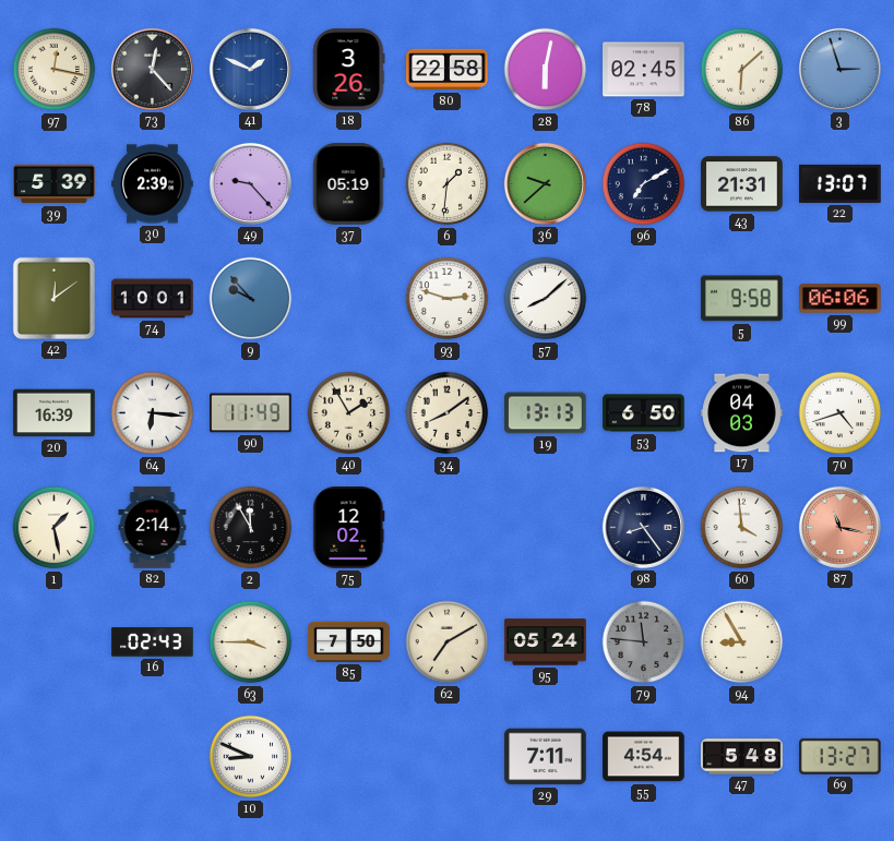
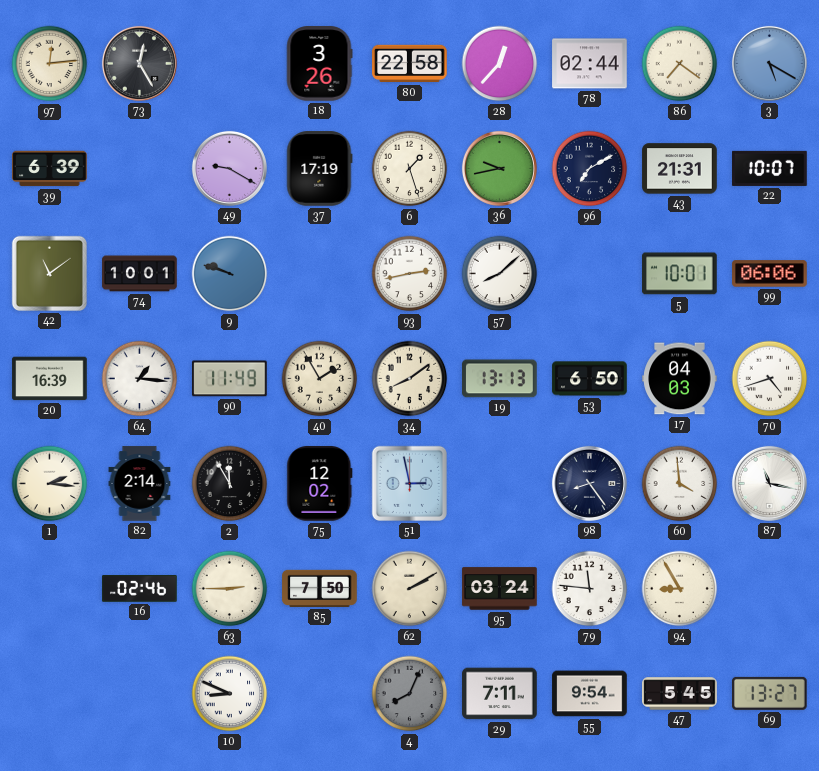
97: 12:17 -> 12:14
73: 12:23 -> 12:25
41: 1:49 -> none
28: 6:02 -> 12:37
78: 02:45 -> 02:44
86: 6:08 -> 7:21
3: 2:57 -> 5:20
39: 5:39 -> 6:39
30: 2:39 -> none
49: 9:23 -> 9:20
37: 05:19 -> 17:19
6: 1:31 -> 1:27
36: 9:38 -> 9:43
22: 13:07 -> 10:07
42: 12:09 -> 11:09
9: 9:53 -> 9:48
93: 2:48 -> 2:43
5: 9:58 -> 10:01
64: 6:16 -> 1:16
1: 1:28 -> 2:16
51: none -> 2:58
87 dial: salmon -> white
16: 02:43 -> 02:46
63: 3:45 -> 2:45
62: 7:10 -> 2:10
95: 05:24 -> 03:24
79 dial: grey -> white
4: none -> 8:04
55: 4:54 -> 9:54
47: 5:48 -> 5:45
